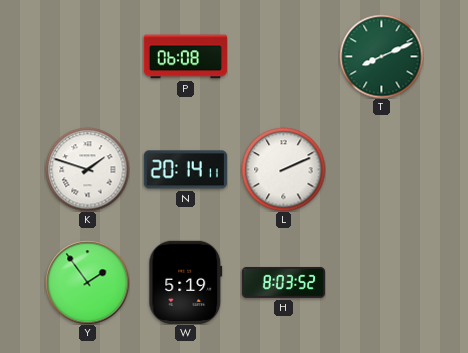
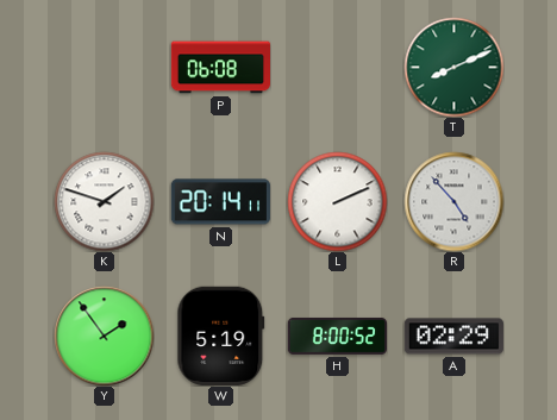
R: none -> 4:53
H: 8:03 -> 8:00
A: none -> 02:29
